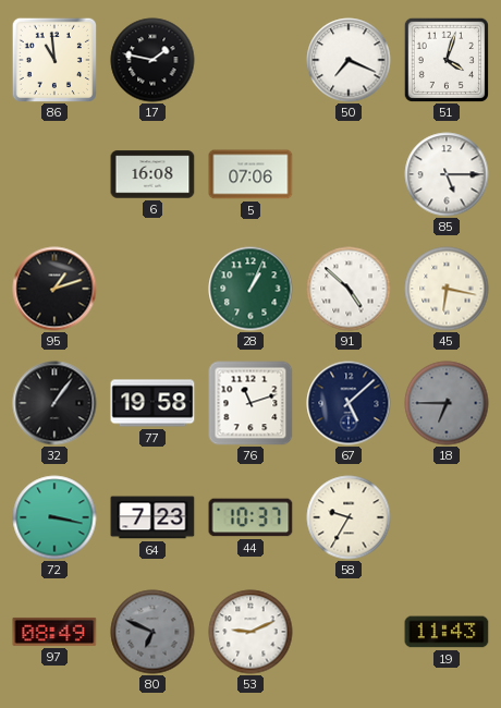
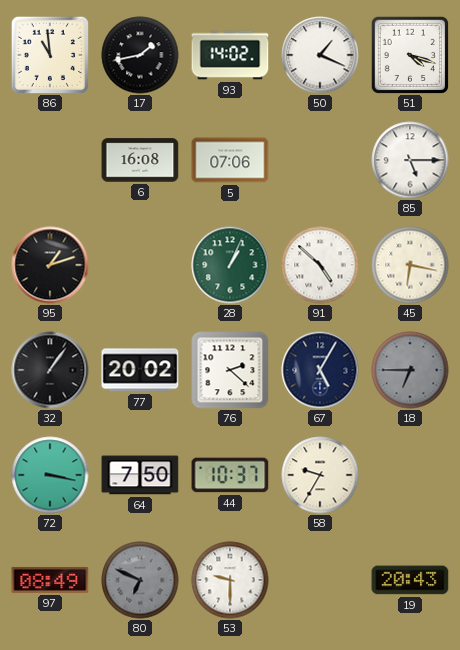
17: 1:47 -> 1:43
93: none -> 14:02
50: 7:19 -> 1:19
51: 4:03 -> 4:18
77: 19:58 -> 20:02
76: 11:12 -> 2:22
67: 5:08 -> 5:05
64: 7:23 -> 7:50
53: 9:11 -> 9:30
19: 11:43 -> 20:43
